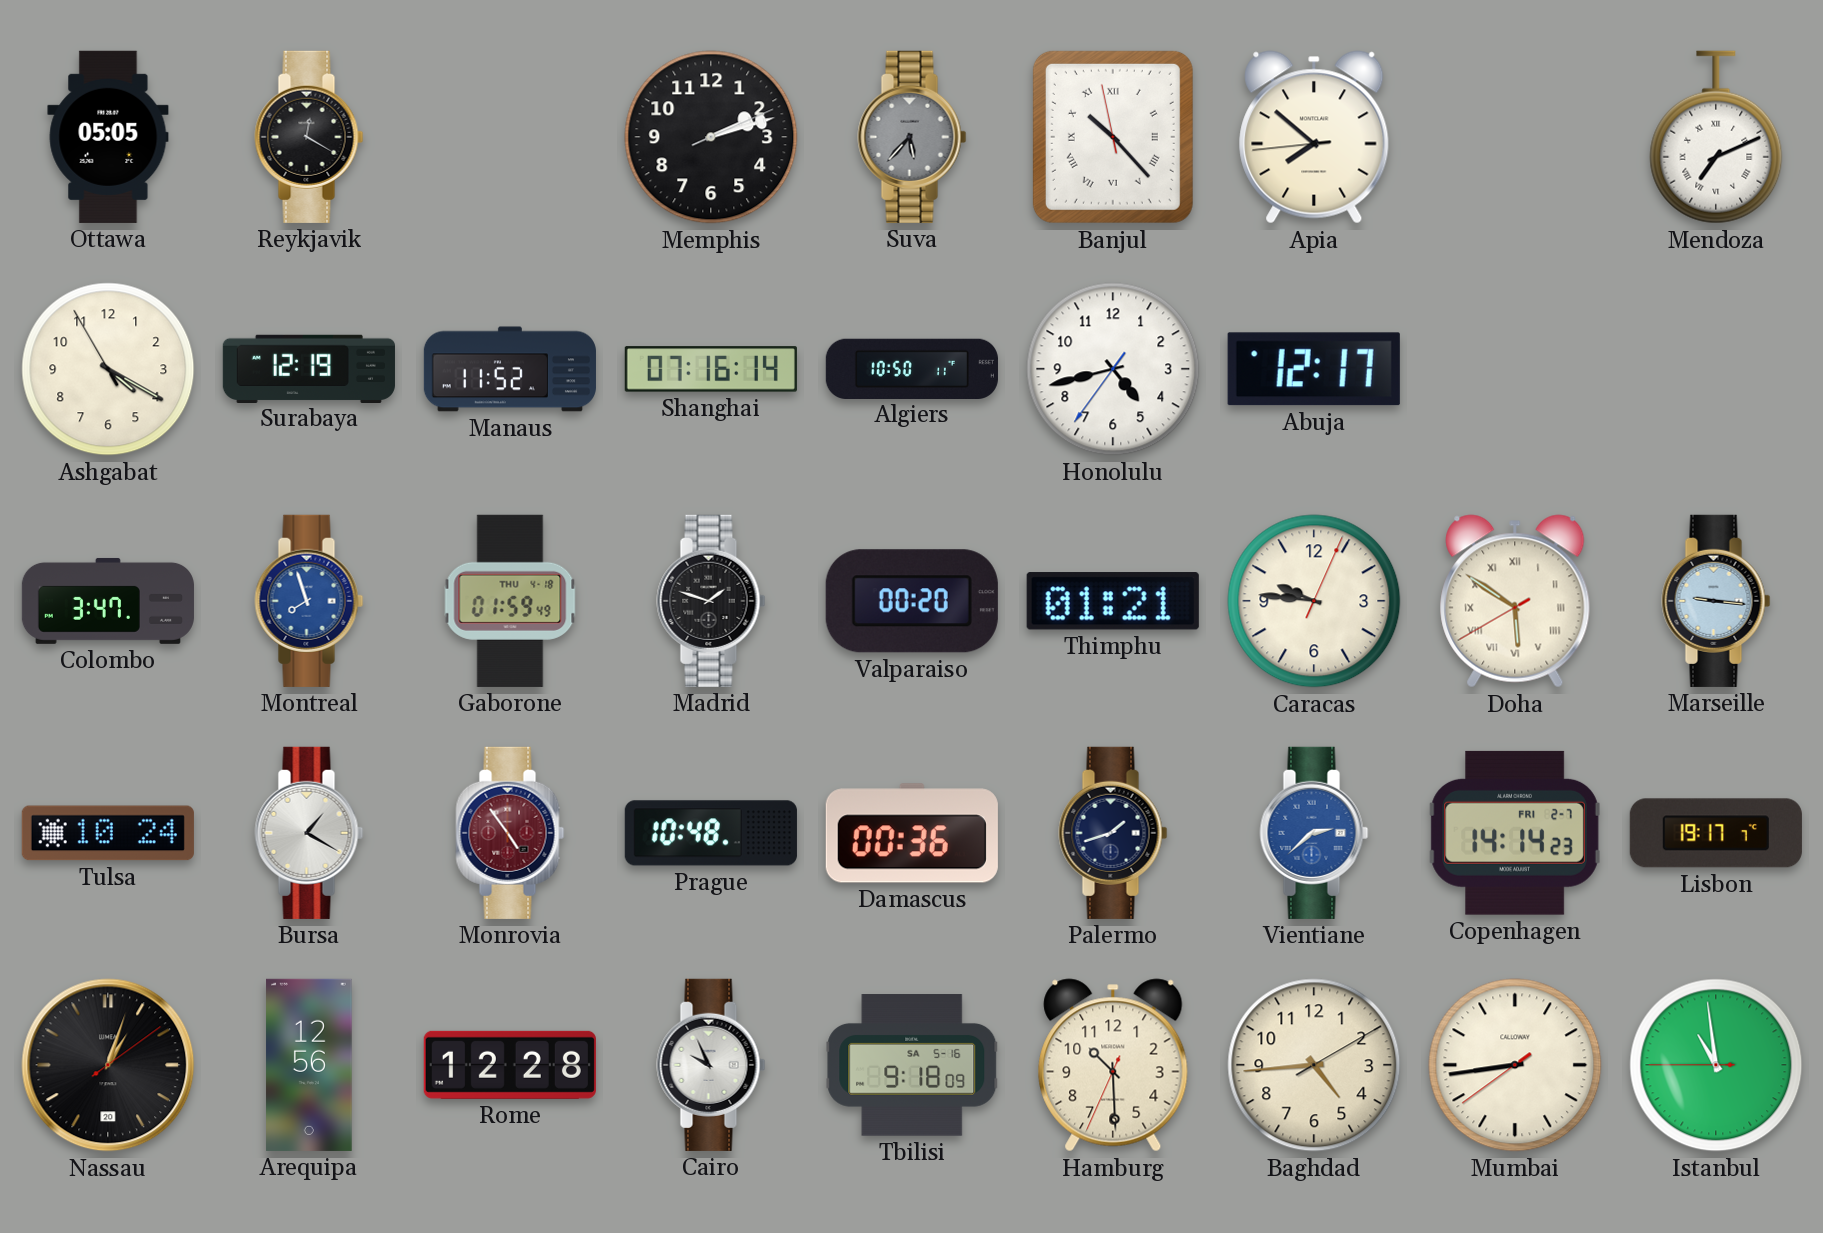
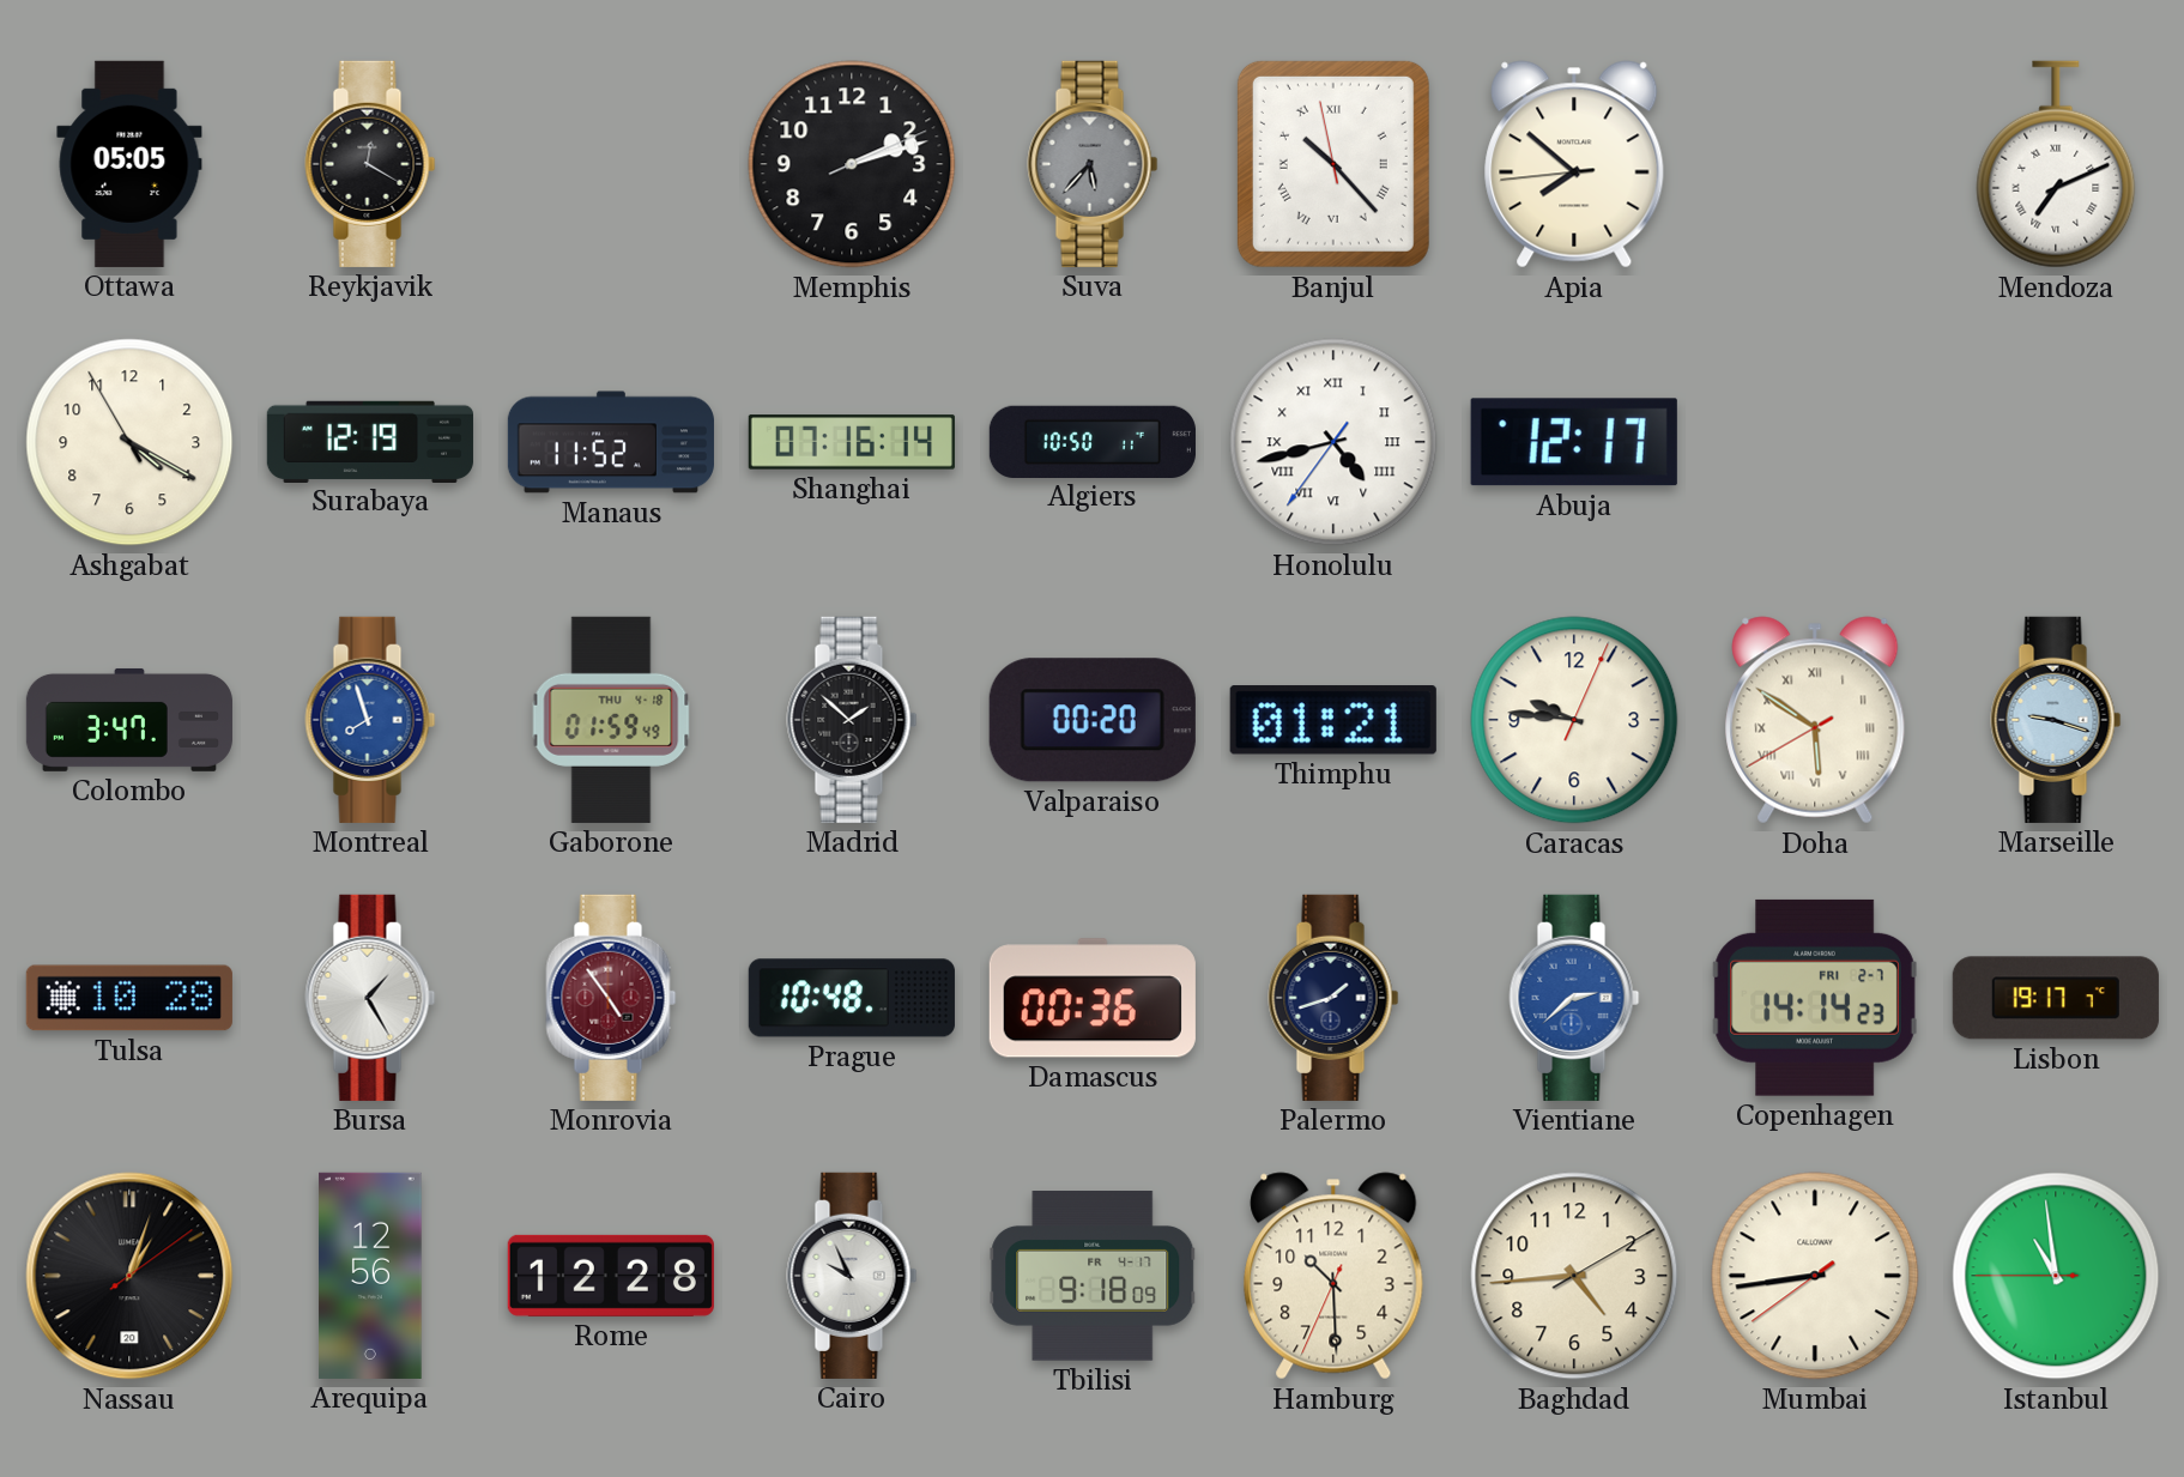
Honolulu numerals: Arabic -> Roman
Madrid: 1:48 -> 1:52
Marseille: 9:16 -> 9:18
Tulsa: 10:24 -> 10:28
Bursa: 1:20 -> 1:25
Tbilisi date: SA 5-16 -> FR 4-17
